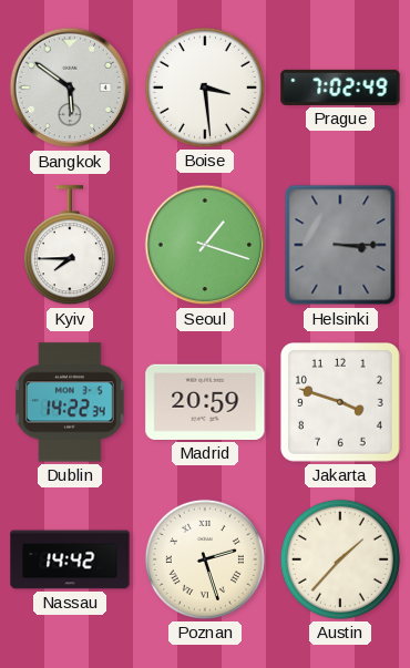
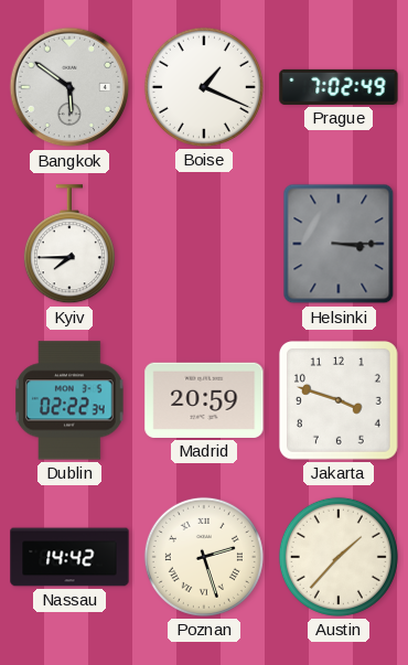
Boise: 3:29 -> 1:19
Seoul: 1:18 -> none
Dublin: 14:22 -> 02:22
